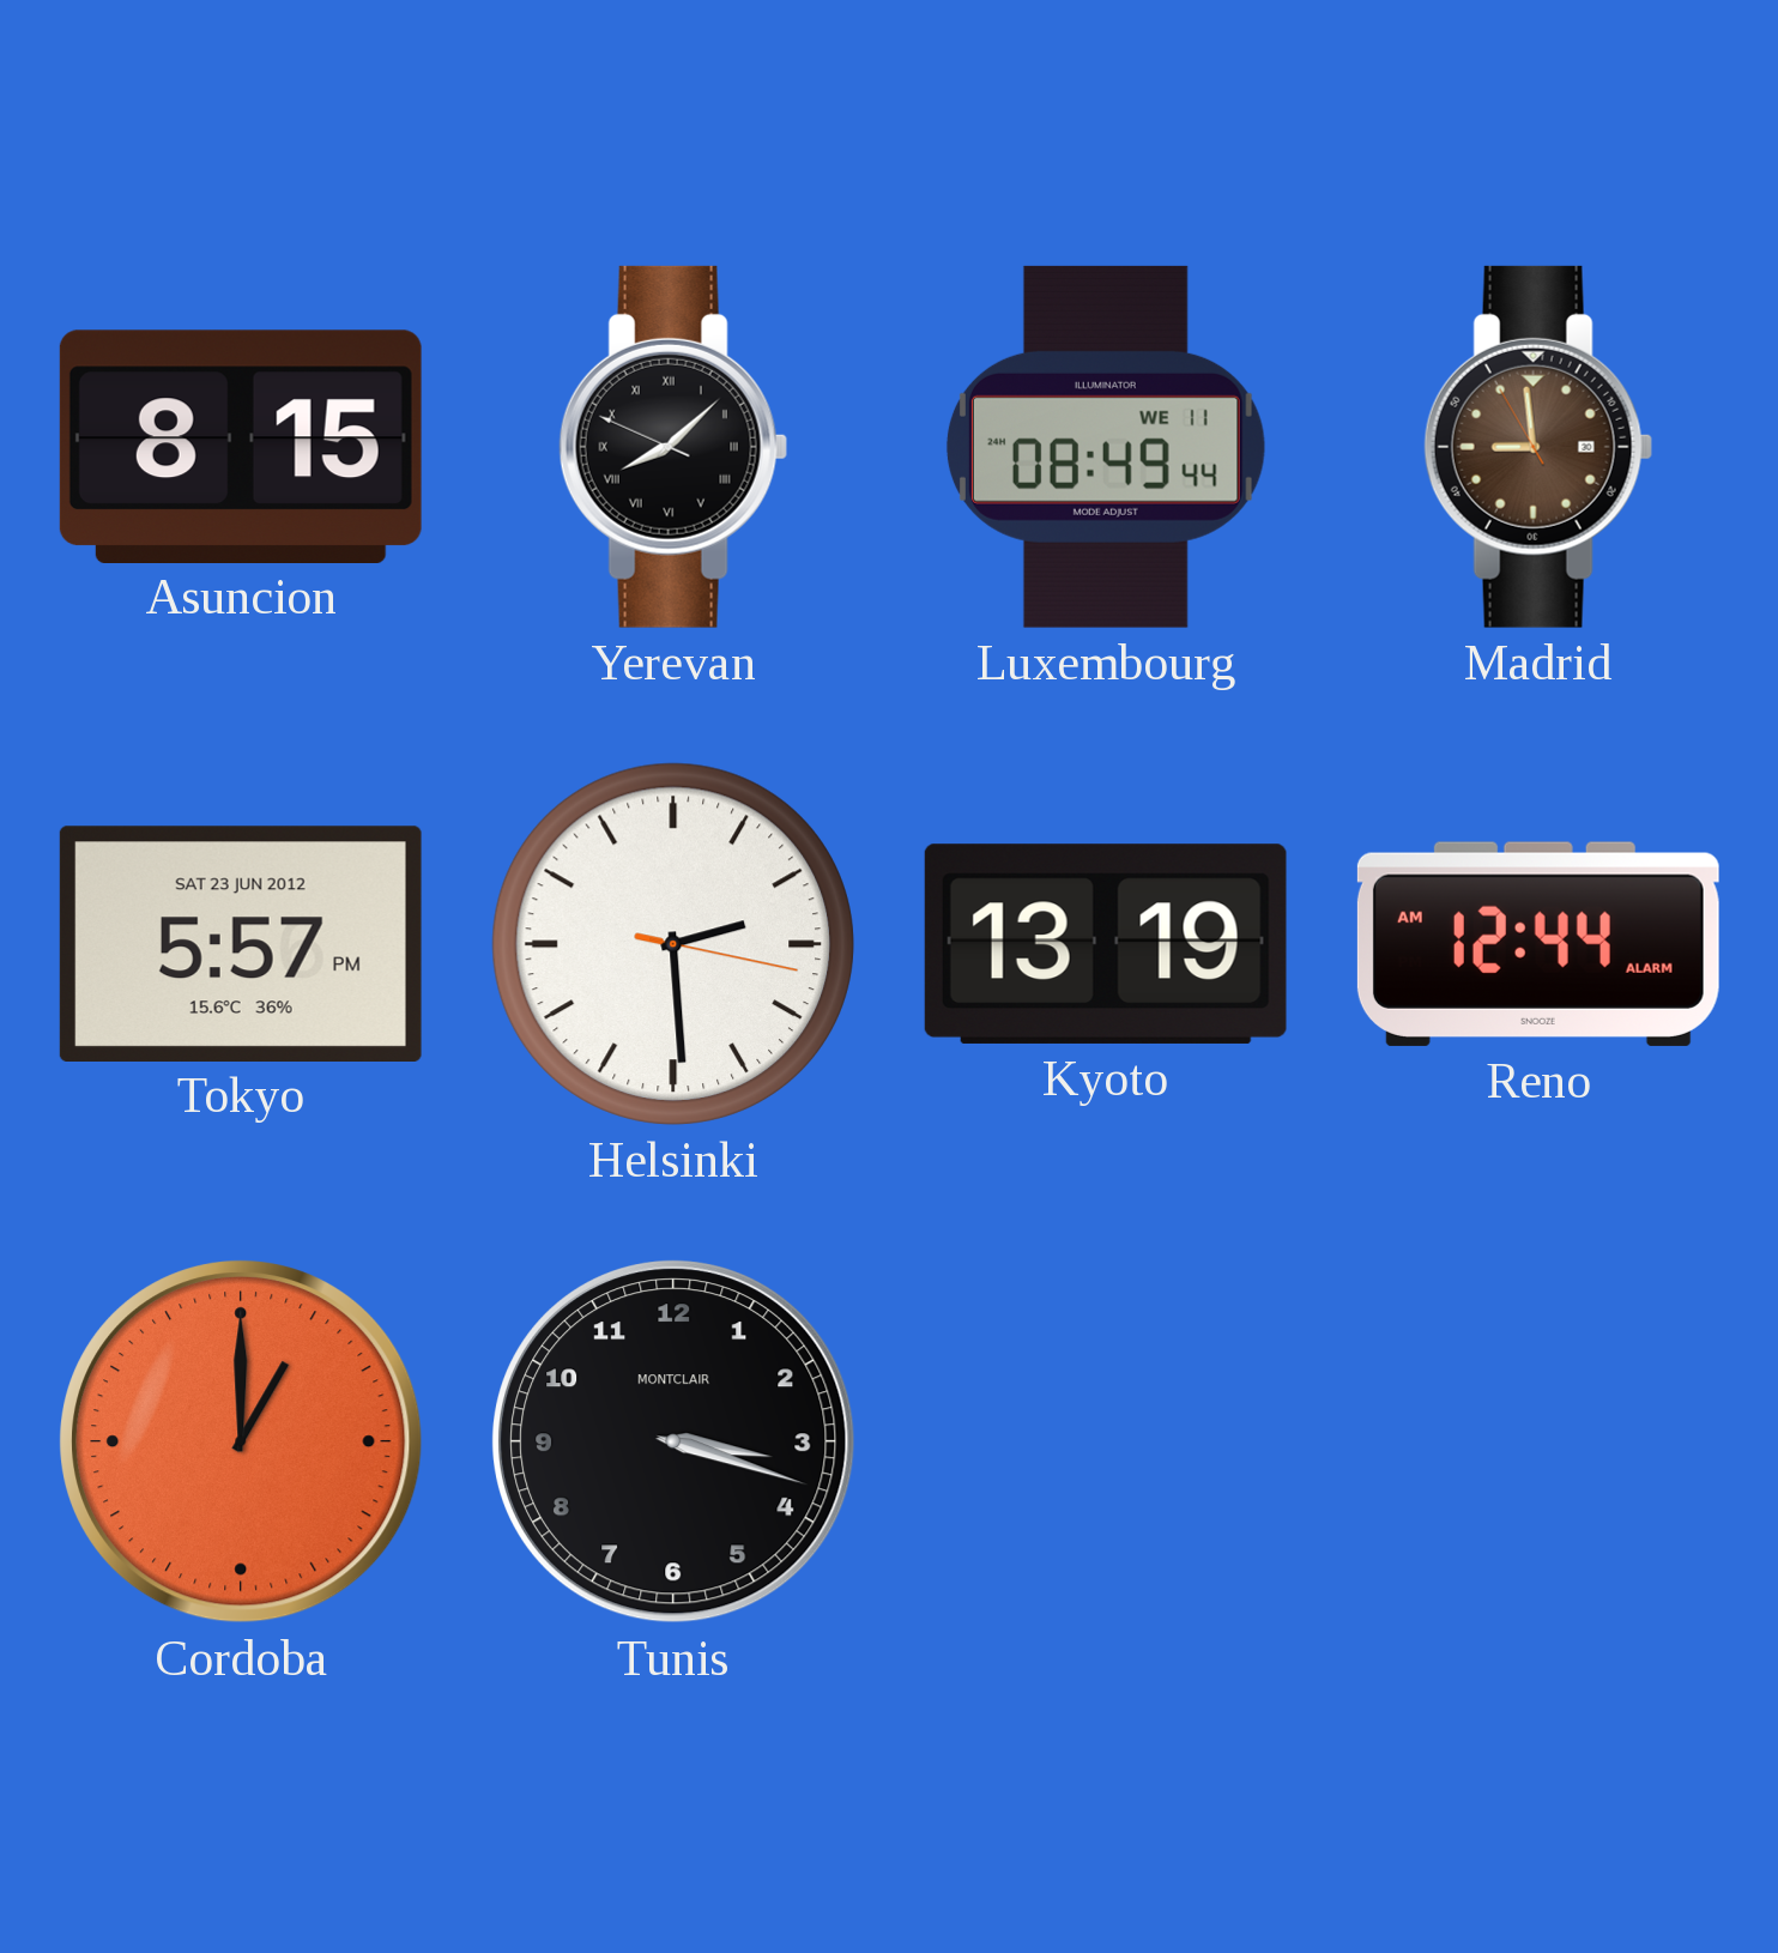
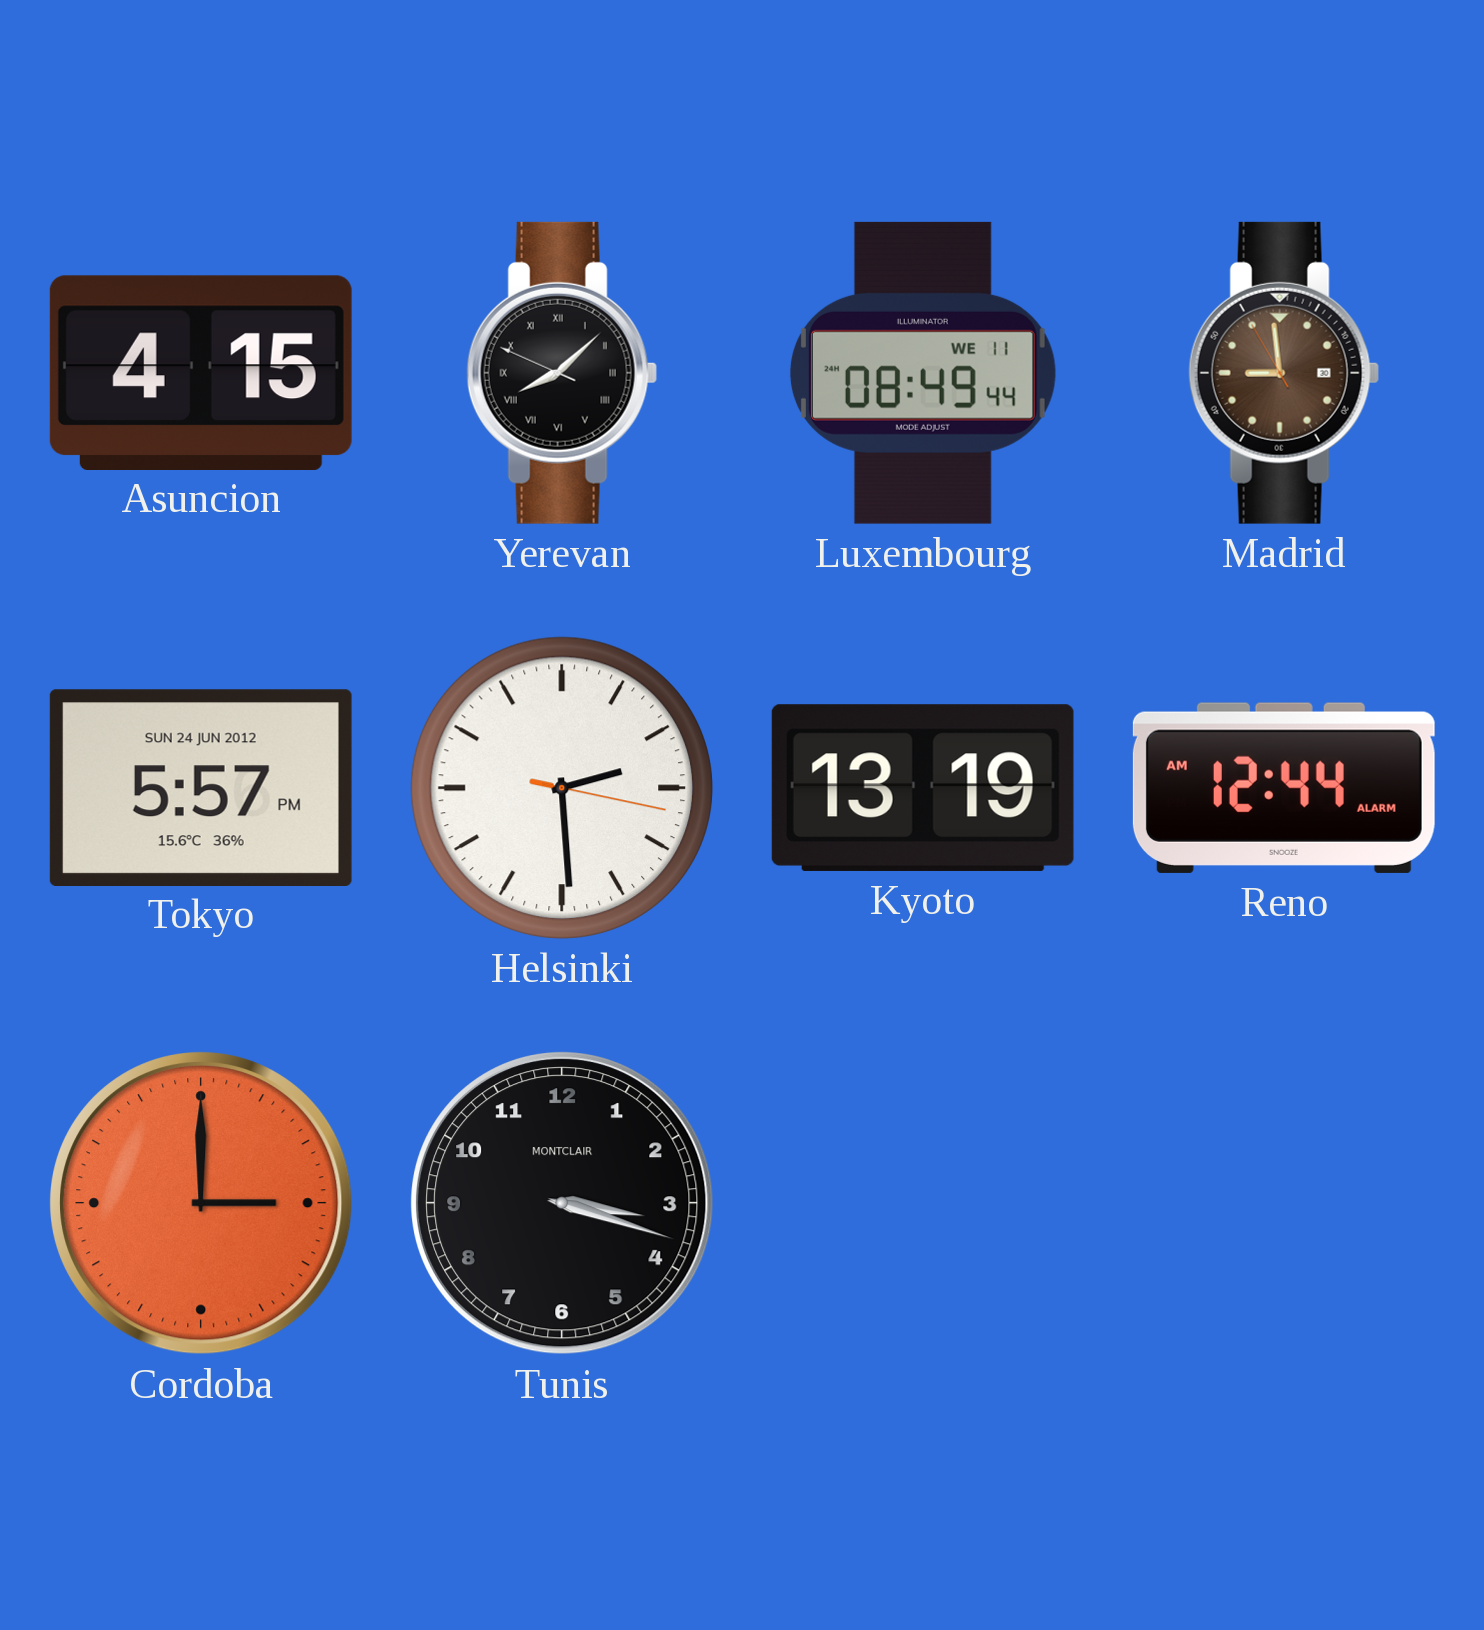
Asuncion: 8:15 -> 4:15
Tokyo date: SAT 23 JUN 2012 -> SUN 24 JUN 2012
Cordoba: 1:00 -> 3:00
